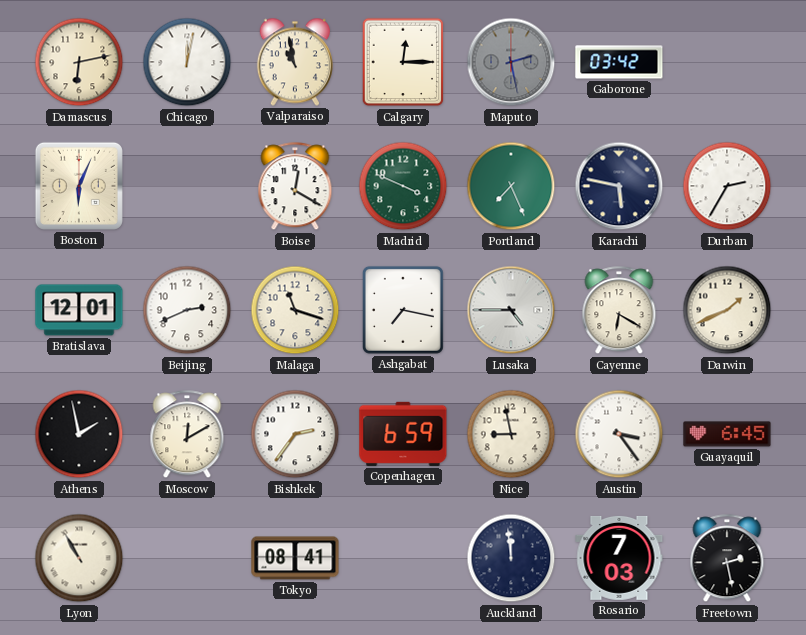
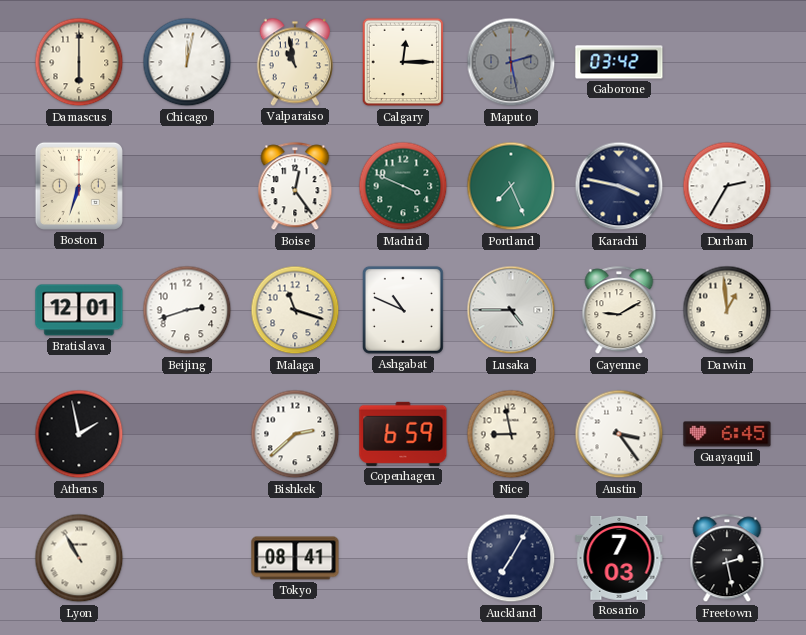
Damascus: 6:13 -> 6:00
Boston: 6:04 -> 6:33
Boise: 12:20 -> 12:24
Karachi: 5:47 -> 3:47
Beijing: 2:41 -> 2:42
Ashgabat: 7:17 -> 10:49
Cayenne: 6:20 -> 9:10
Darwin: 1:41 -> 12:59
Moscow: 12:10 -> none
Bishkek: 2:36 -> 2:38
Auckland: 11:59 -> 7:05
